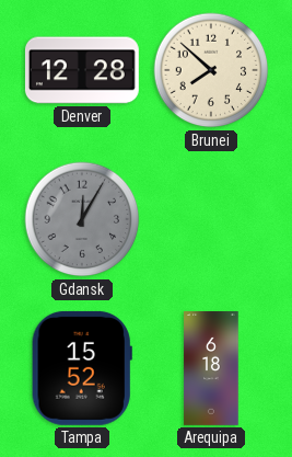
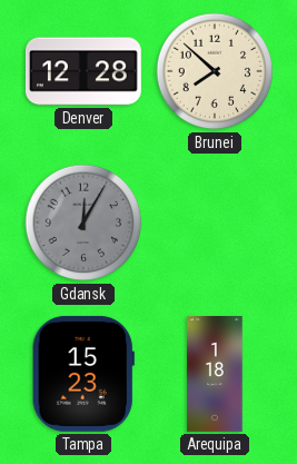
Tampa: 15:52 -> 15:23
Arequipa: 6:18 -> 1:18
